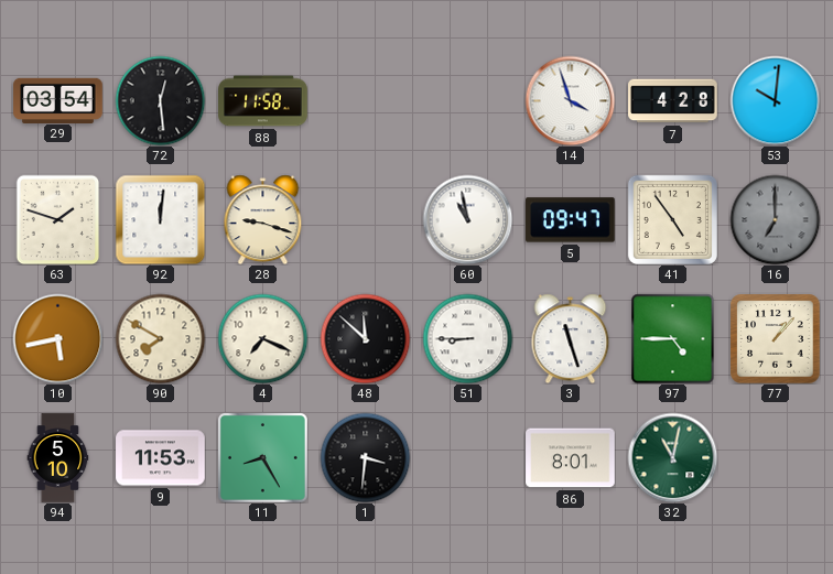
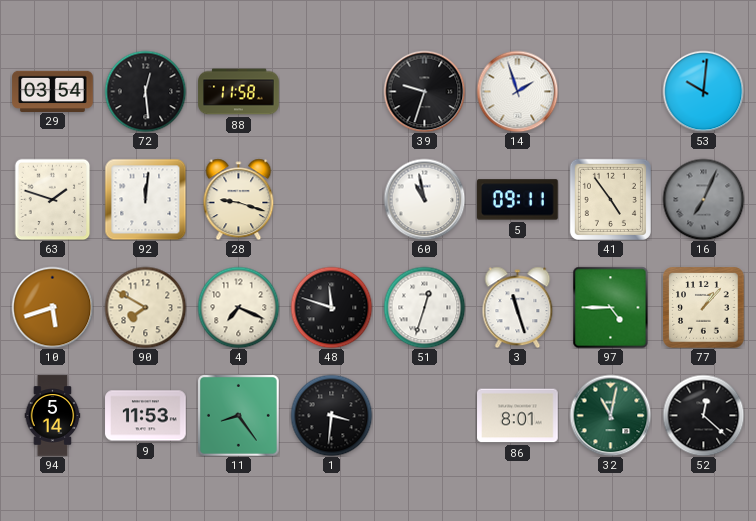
39: none -> 9:33
14: 3:57 -> 1:57
7: 4:28 -> none
5: 09:47 -> 09:11
16: 7:00 -> 7:04
10: 5:43 -> 5:42
48: 11:52 -> 11:48
51: 8:45 -> 12:33
94: 5:10 -> 5:14
11: 8:25 -> 8:24
52: none -> 12:22
